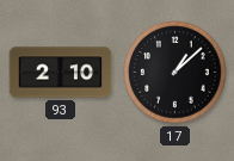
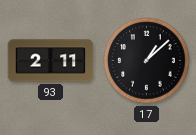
93: 2:10 -> 2:11
